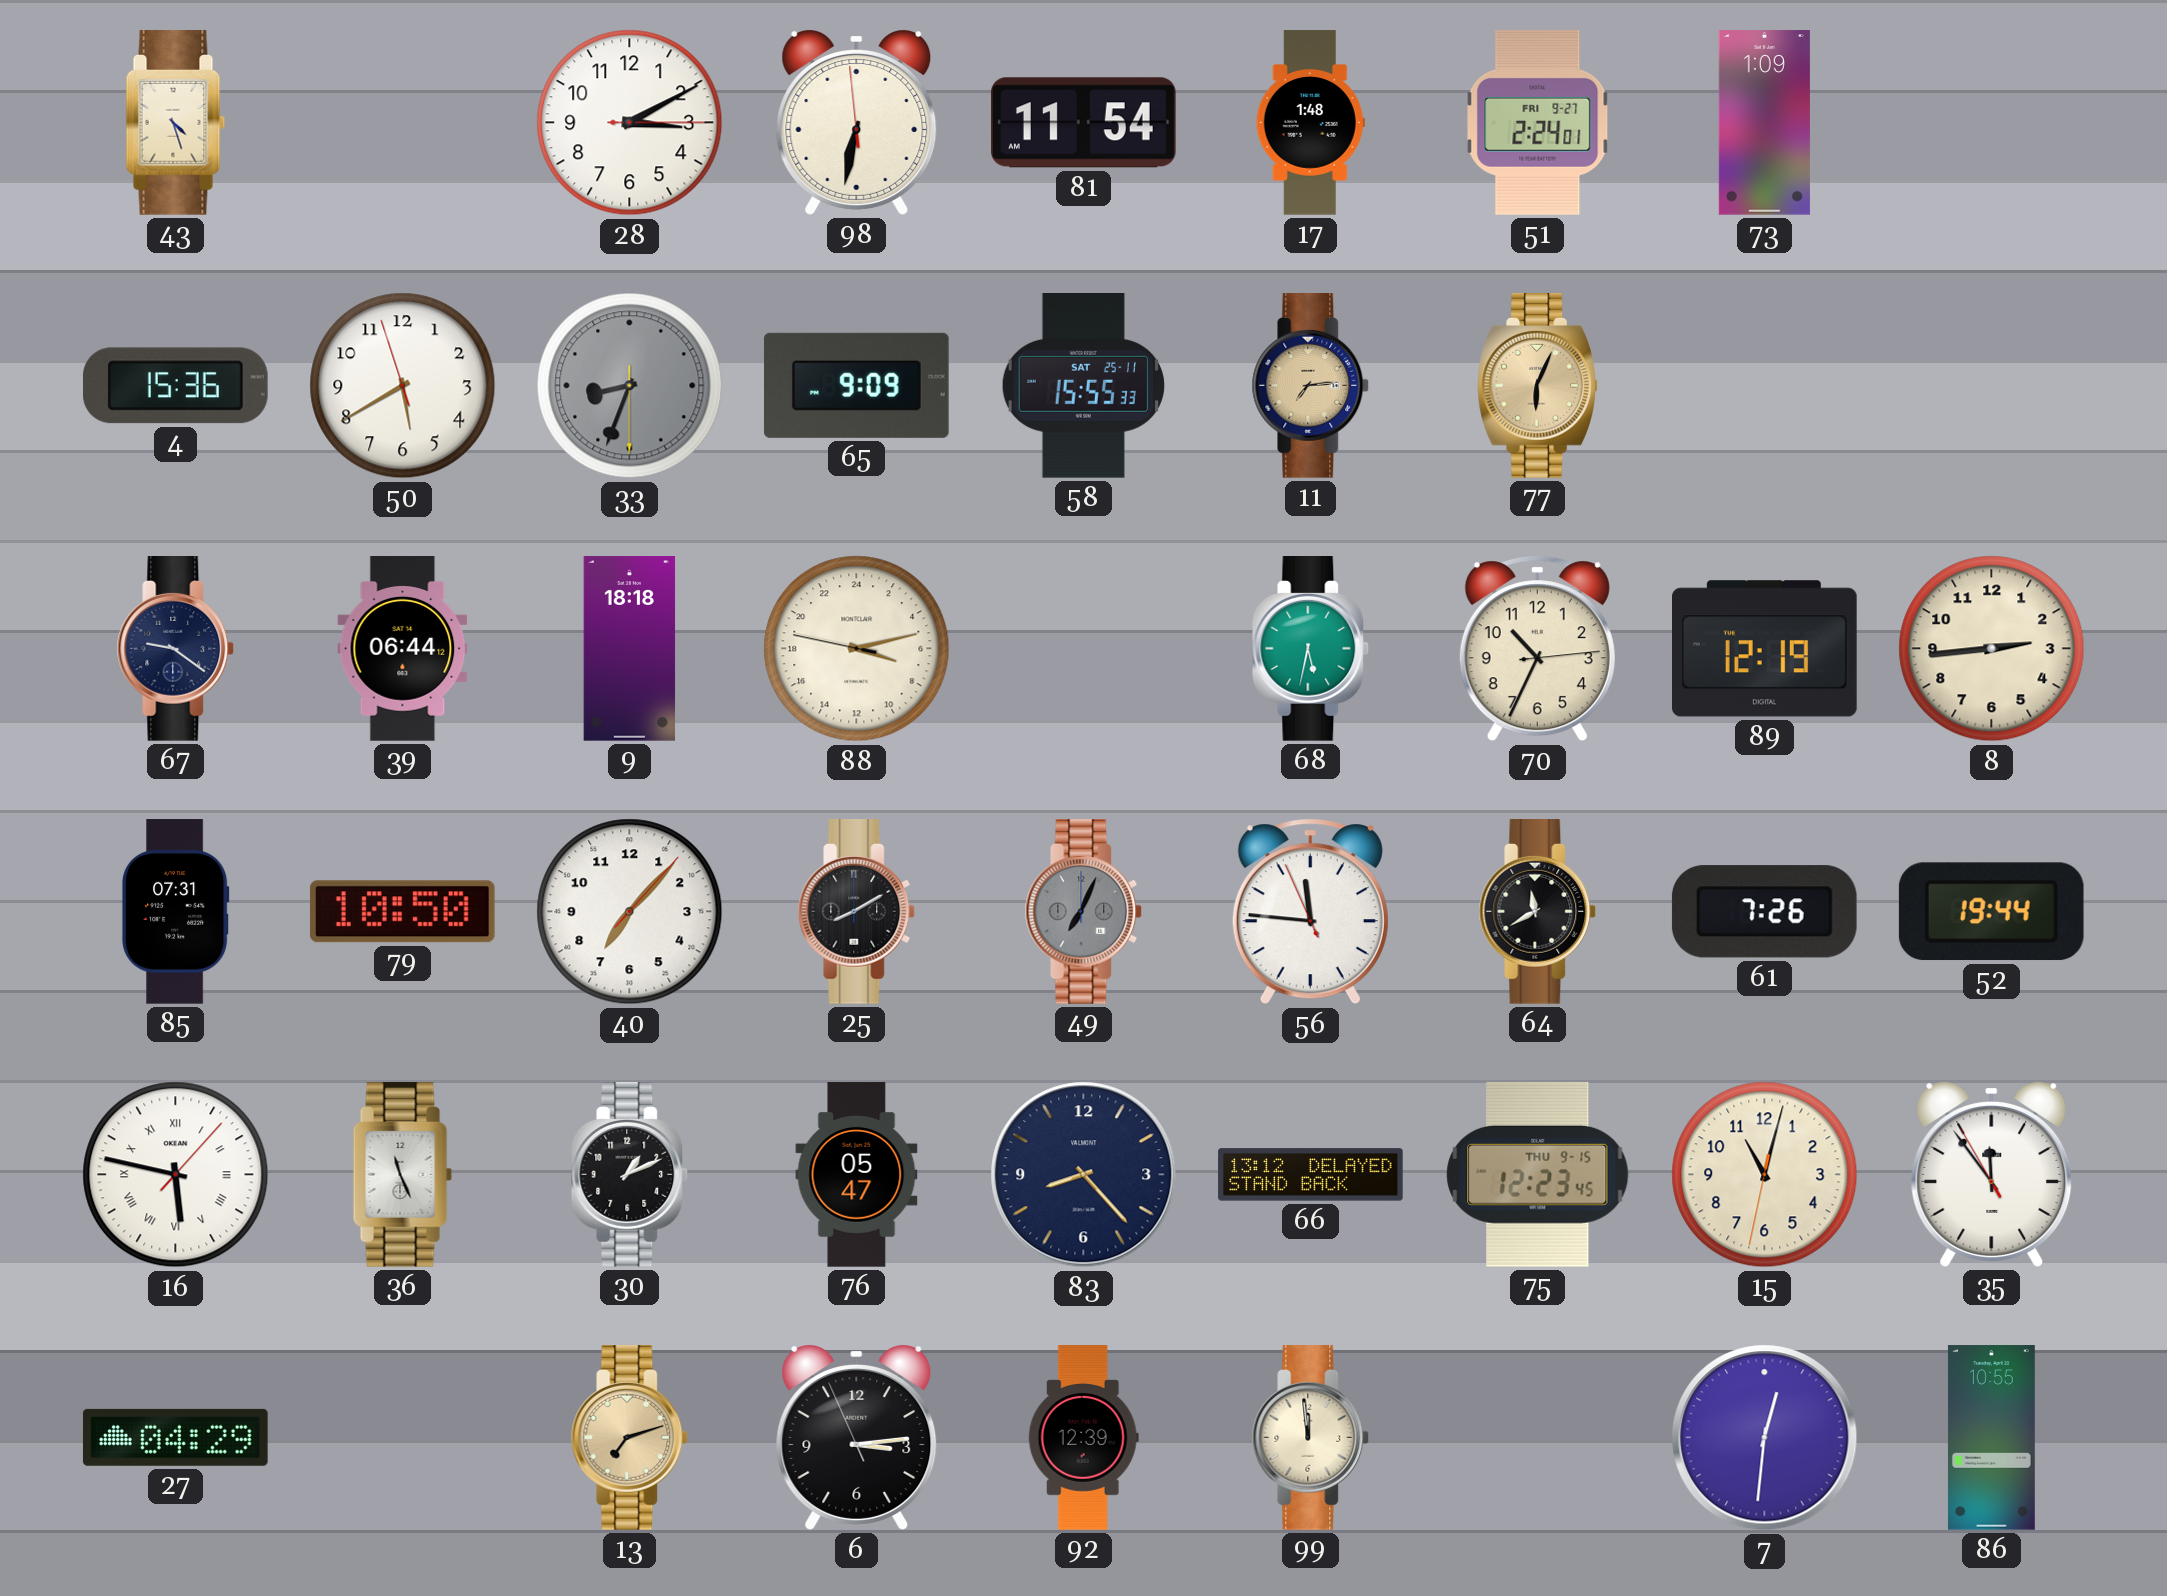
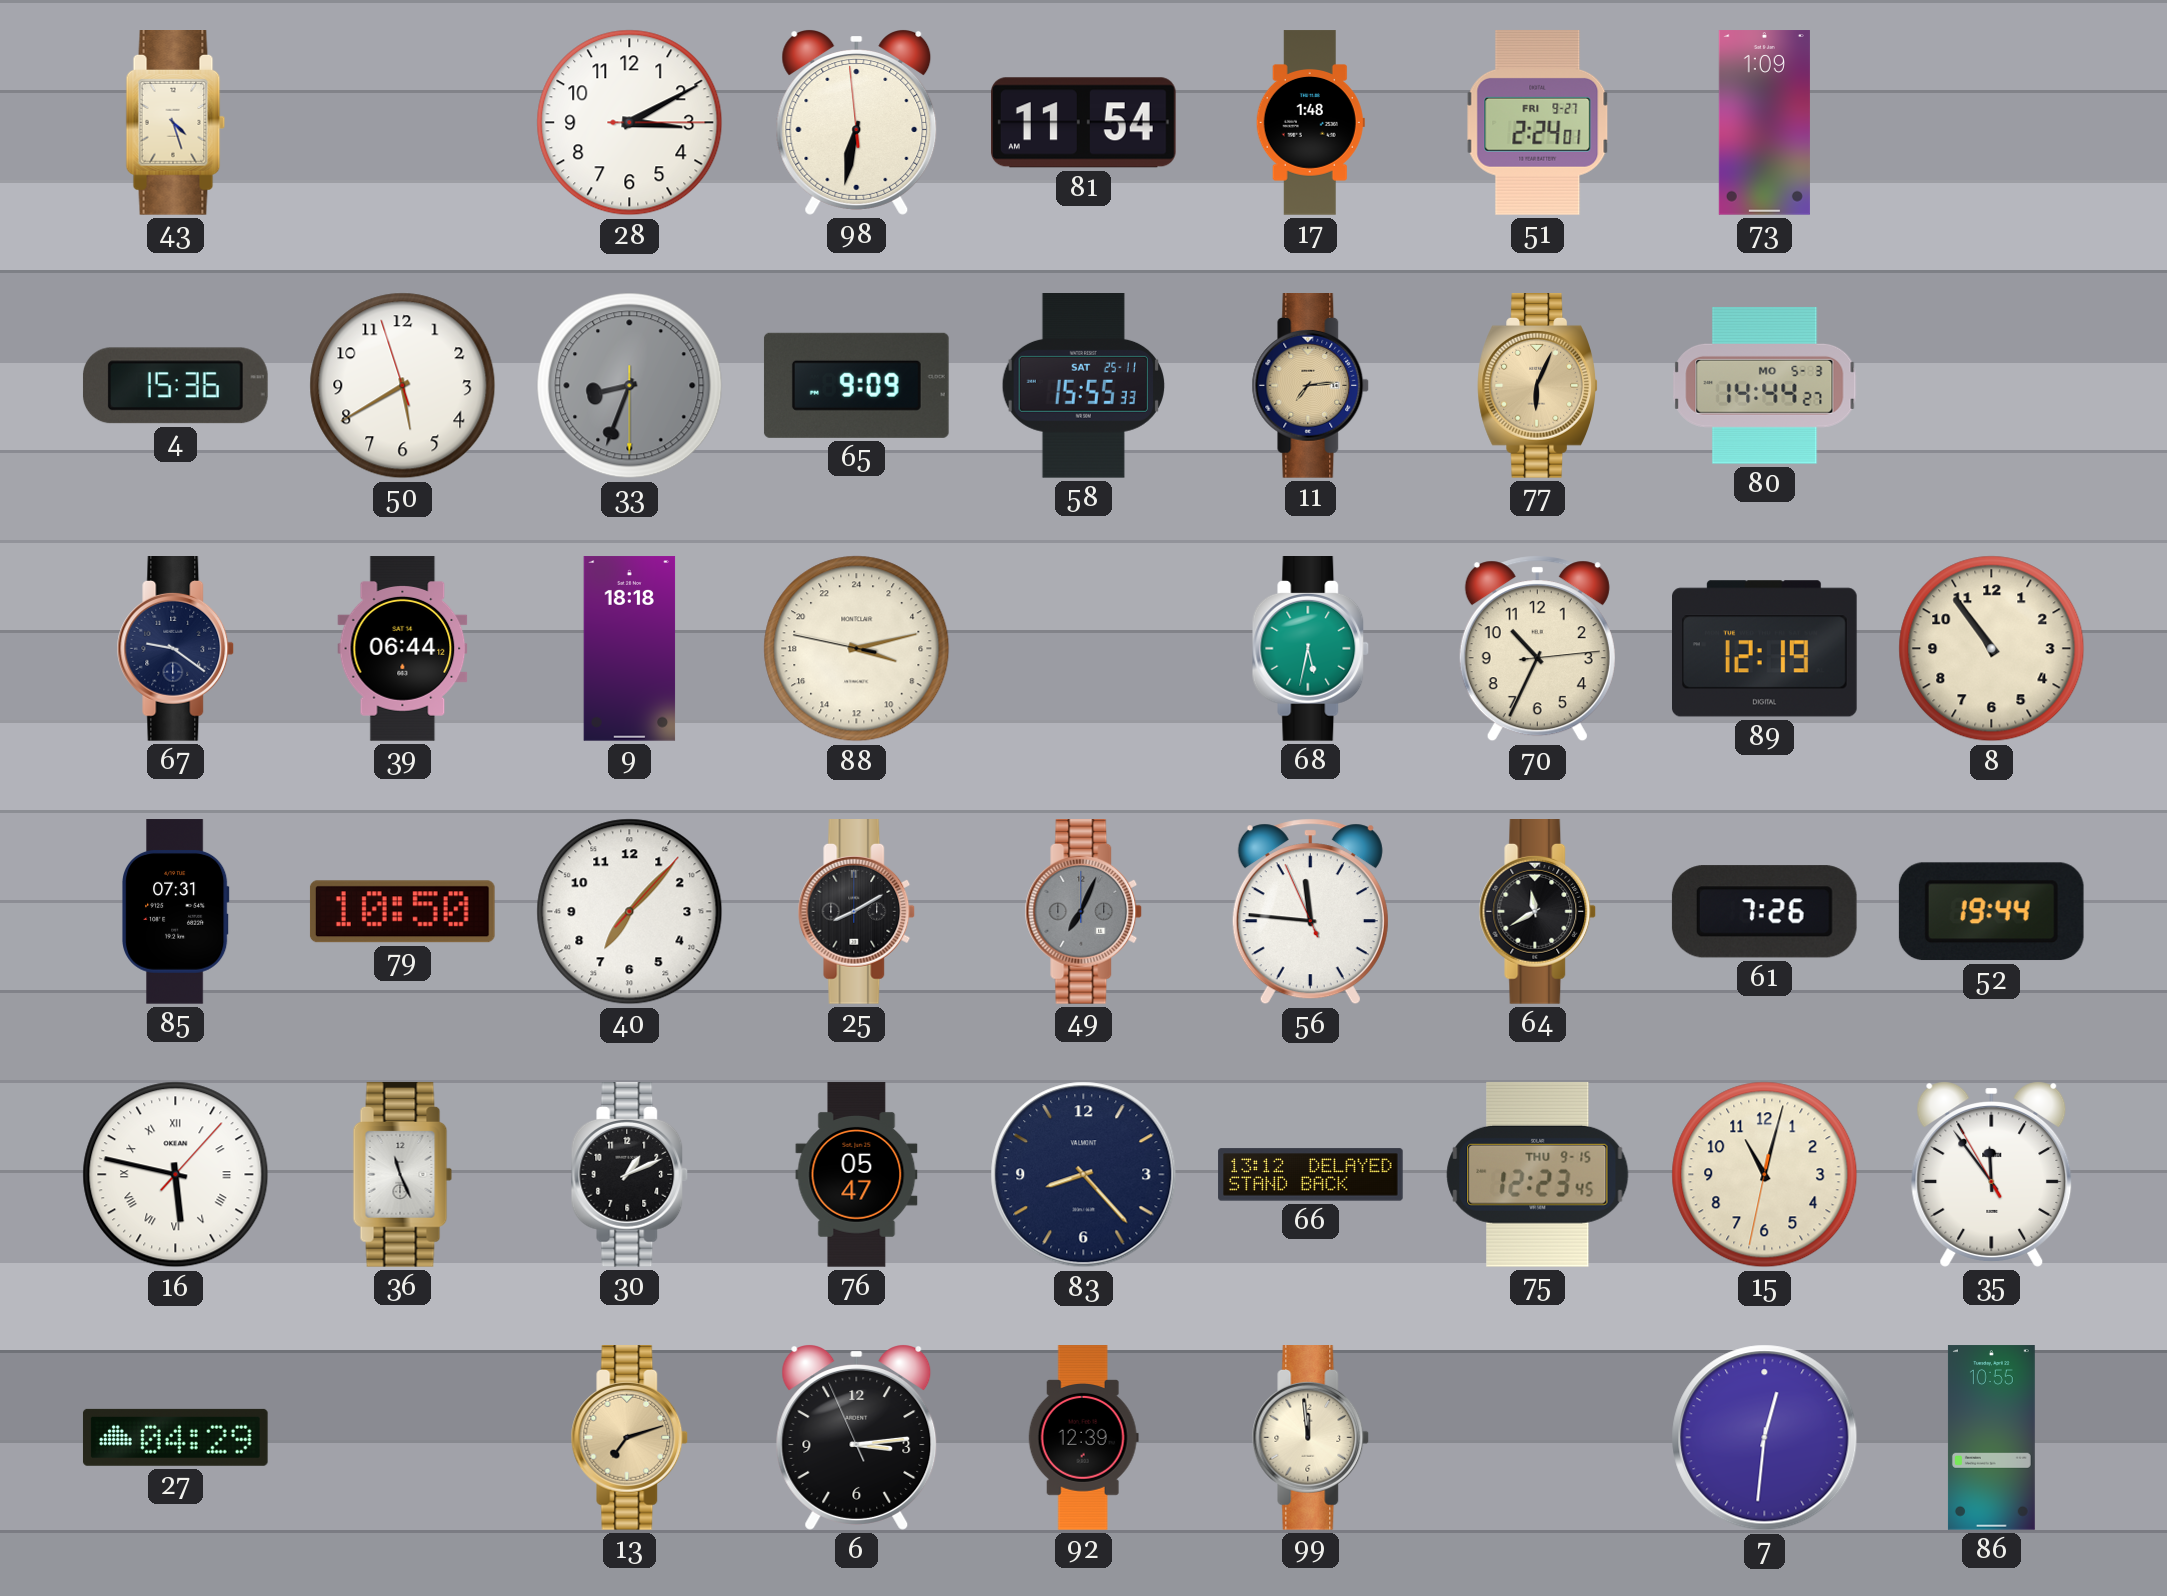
80: none -> 14:44
8: 2:44 -> 10:54
